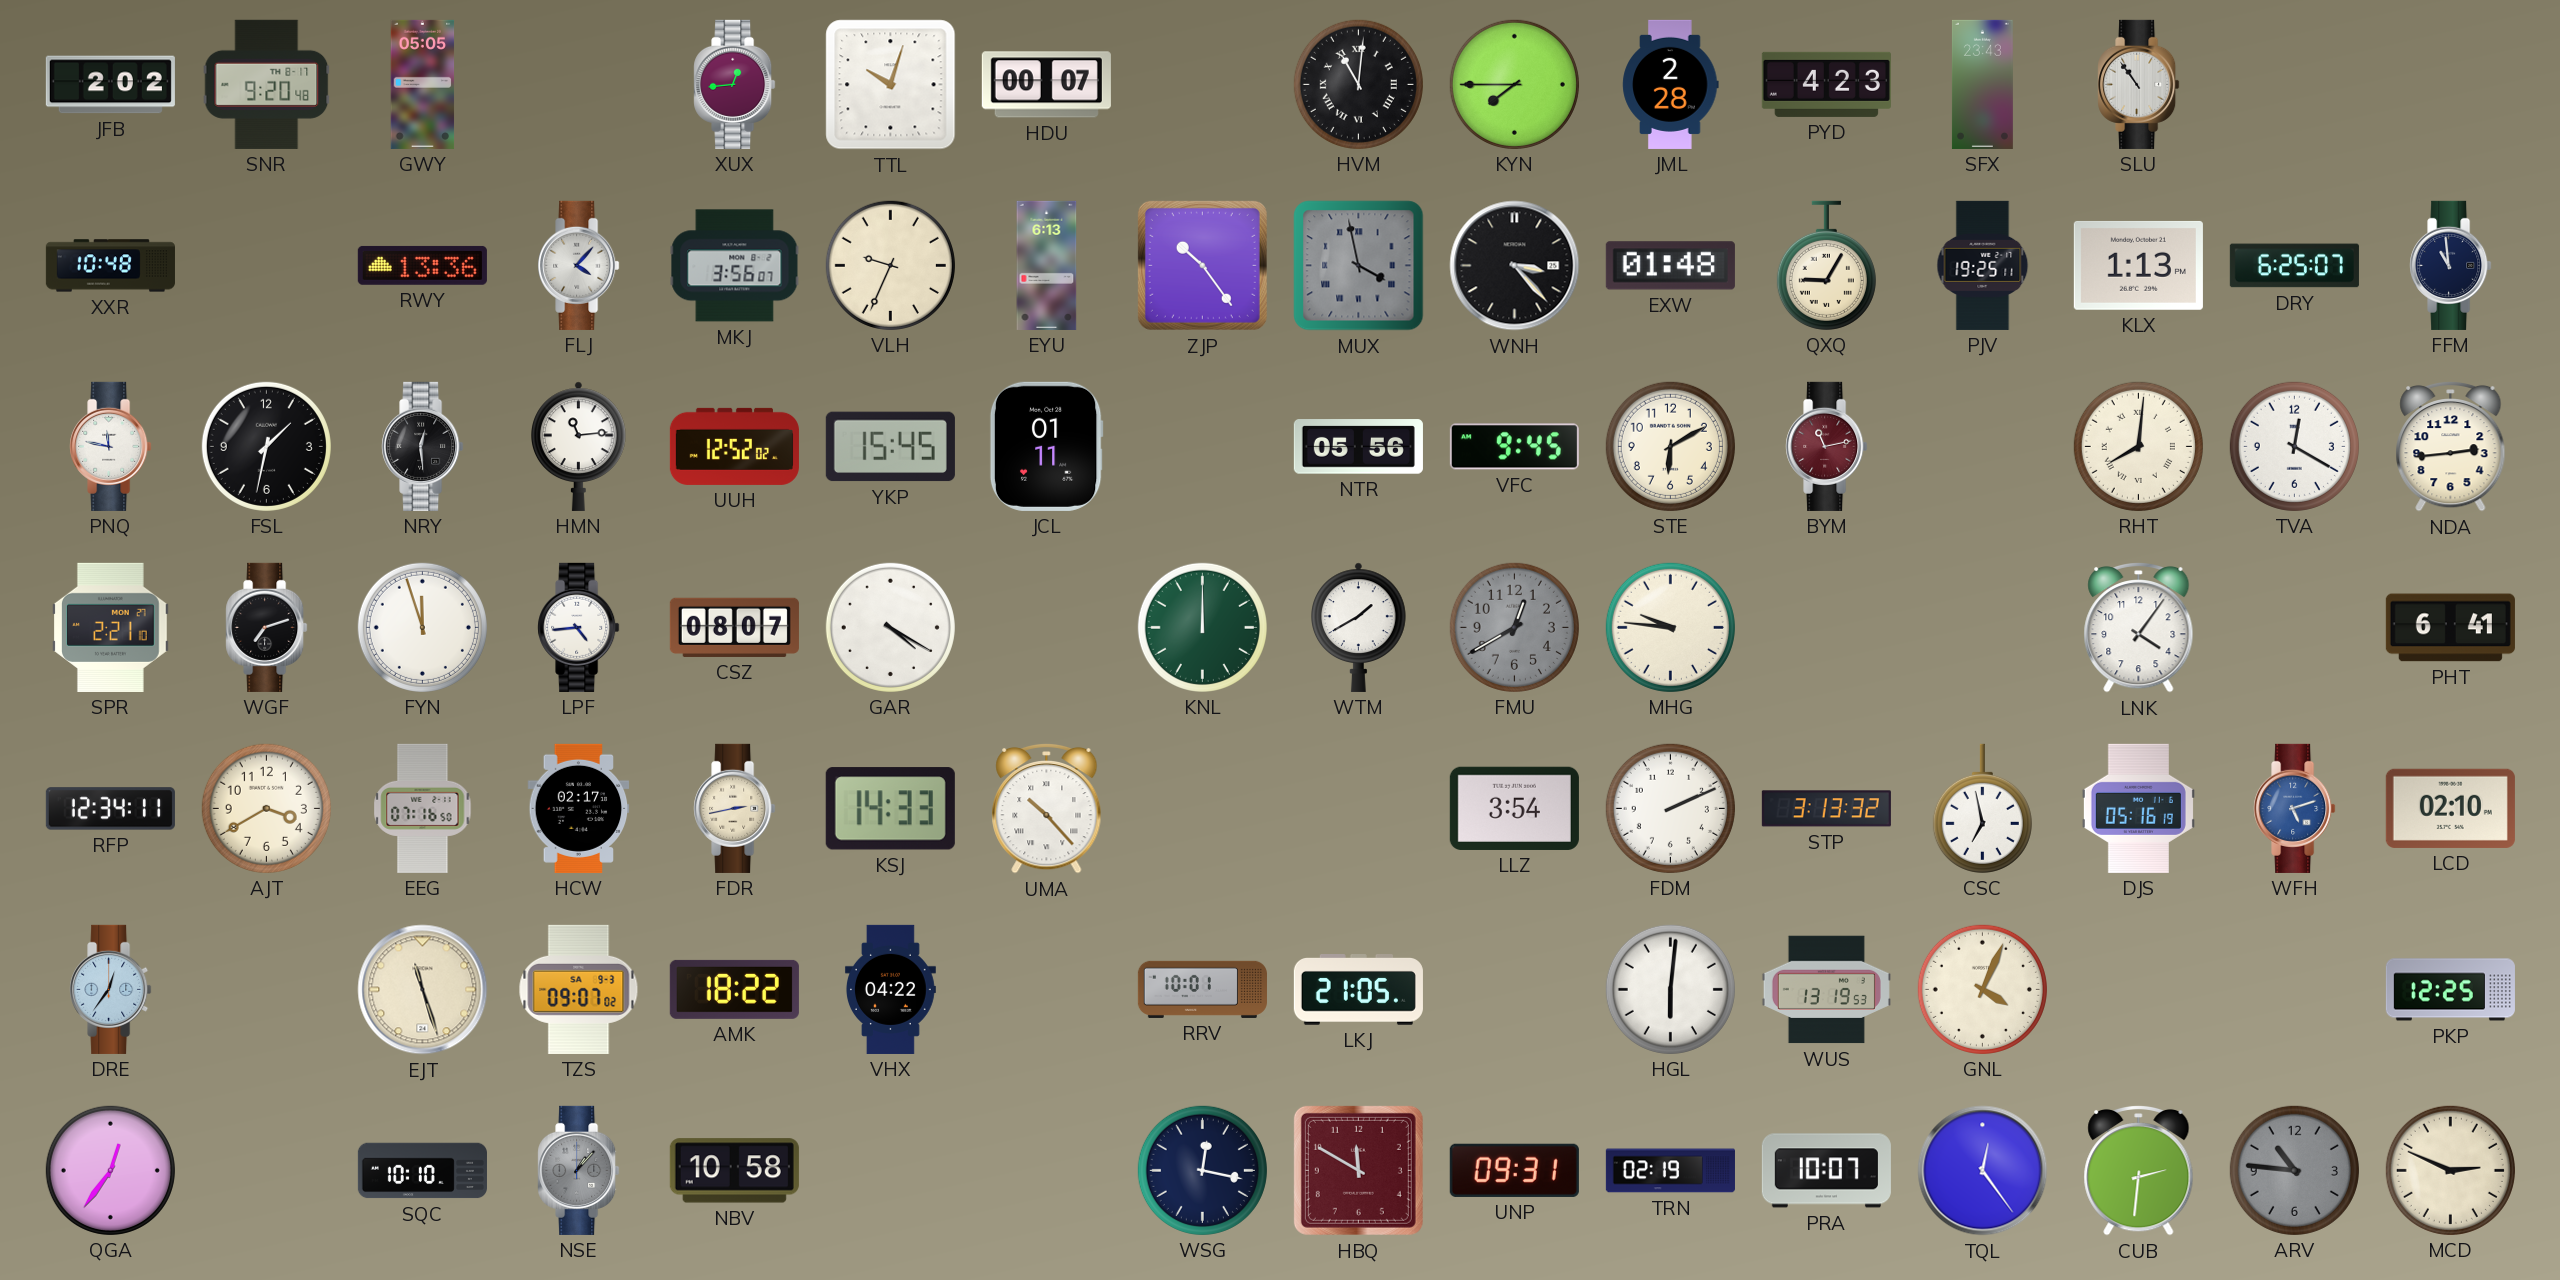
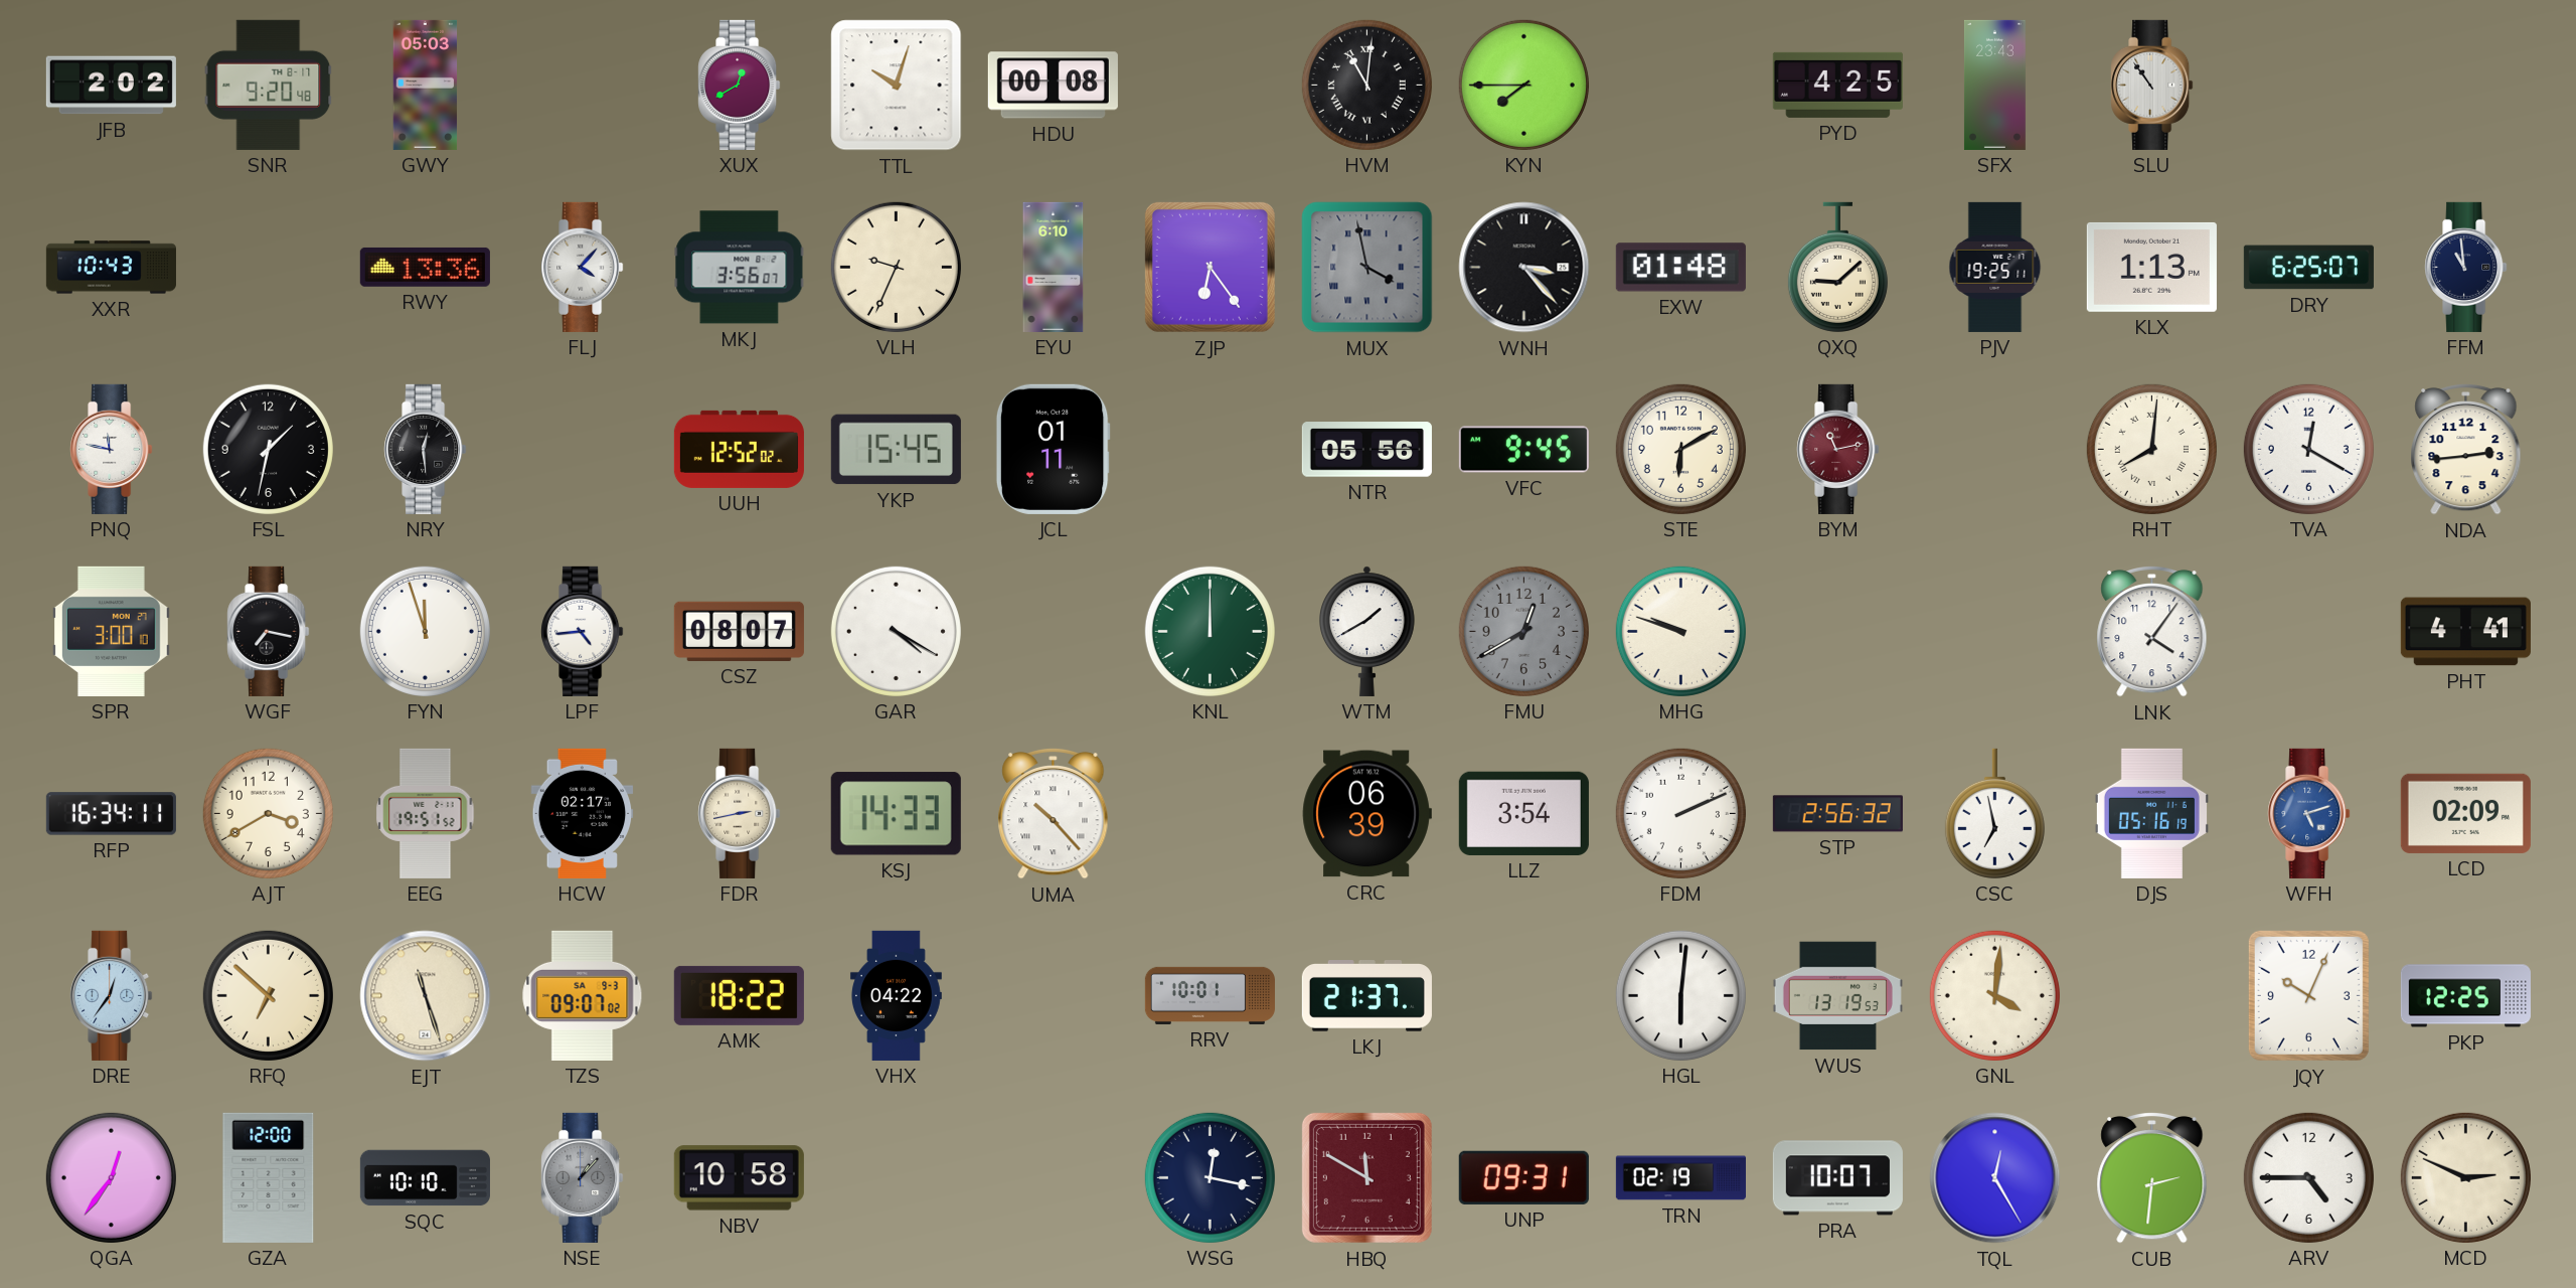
GWY: 05:05 -> 05:03
XUX: 12:44 -> 12:40
HDU: 00:07 -> 00:08
JML: 2:28 -> none
PYD: 4:23 -> 4:25
XXR: 10:48 -> 10:43
EYU: 6:13 -> 6:10
ZJP: 10:24 -> 6:24
QXQ: 9:05 -> 9:08
HMN: 11:14 -> none
SPR: 2:21 -> 3:00
WGF: 7:12 -> 7:17
MHG: 9:46 -> 9:48
PHT: 6:41 -> 4:41
RFP: 12:34 -> 16:34
EEG: 07:16 -> 19:51
CRC: none -> 06:39
STP: 3:13 -> 2:56
LCD: 02:10 -> 02:09
RFQ: none -> 6:52
LKJ: 21:05 -> 21:37
GNL: 4:04 -> 4:01
JQY: none -> 10:04
GZA: none -> 12:00
TQL: 12:24 -> 12:25
ARV: 10:46 -> 4:45
ARV dial: grey -> white
